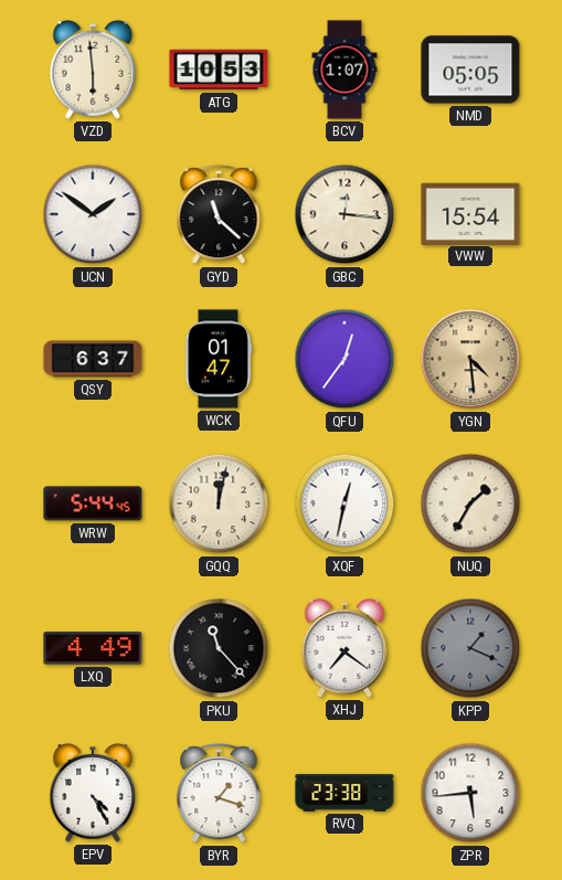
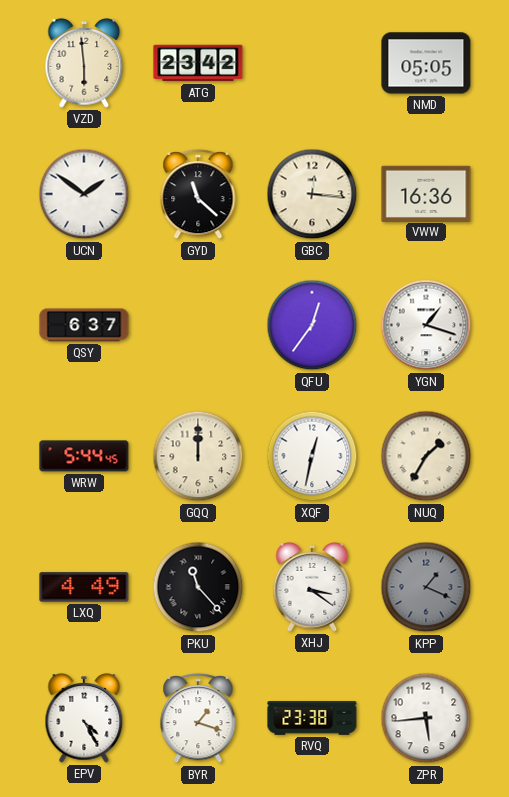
ATG: 10:53 -> 23:42
BCV: 1:07 -> none
VWW: 15:54 -> 16:36
WCK: 01:47 -> none
YGN: 4:29 -> 1:18
YGN dial: champagne -> white
GQQ: 12:02 -> 12:00
XHJ: 7:21 -> 3:21
